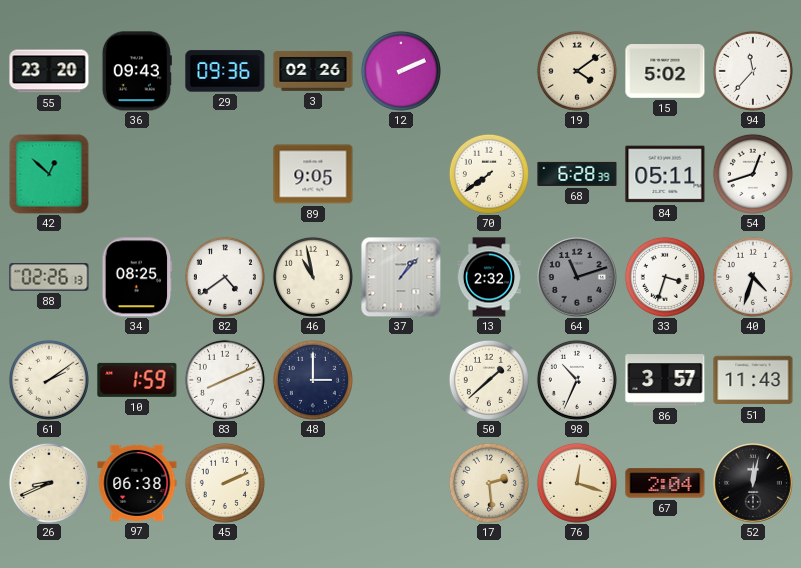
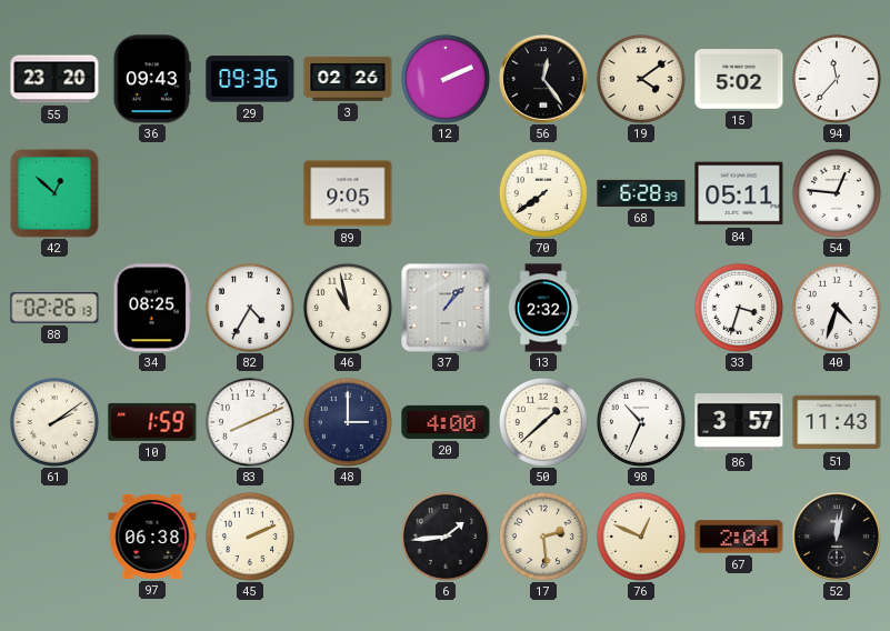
56: none -> 12:24
54: 12:42 -> 12:46
82: 4:39 -> 4:35
64: 11:12 -> none
20: none -> 4:00
26: 8:41 -> none
6: none -> 1:44
76: 12:18 -> 12:49
